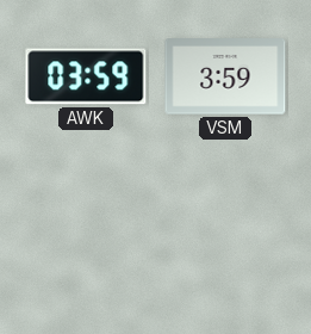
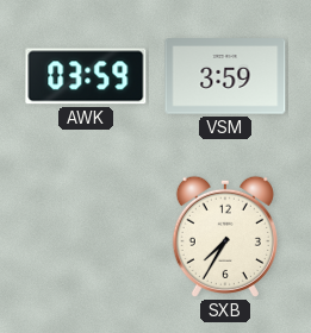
SXB: none -> 7:35
